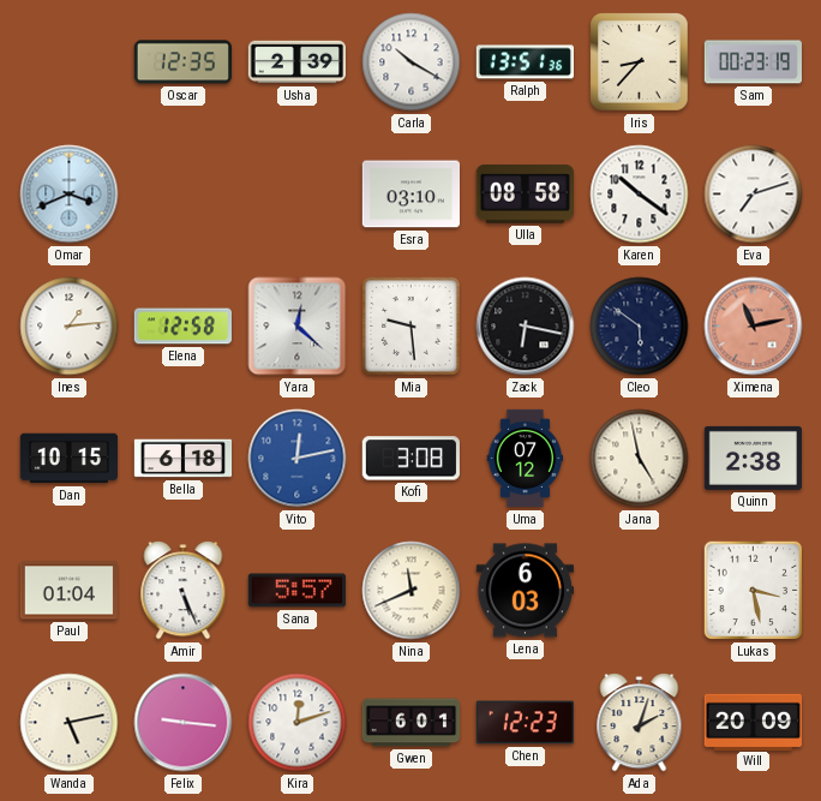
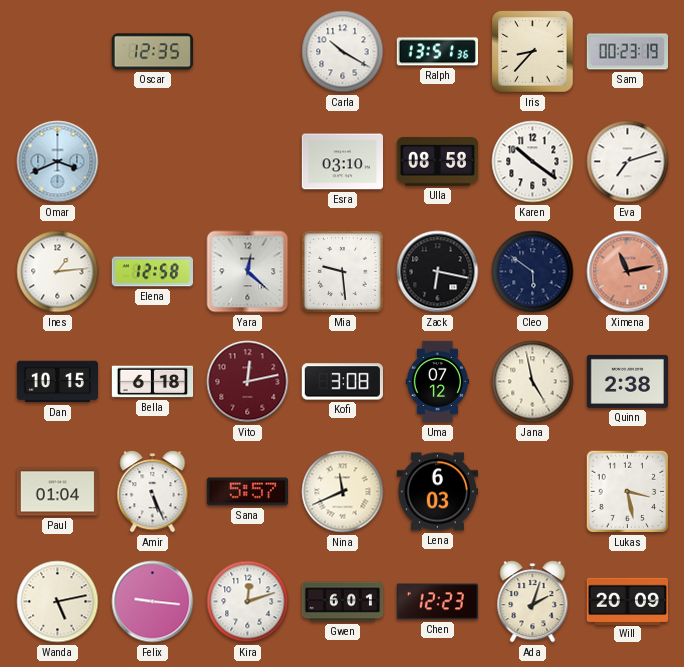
Usha: 2:39 -> none
Vito dial: blue -> burgundy
